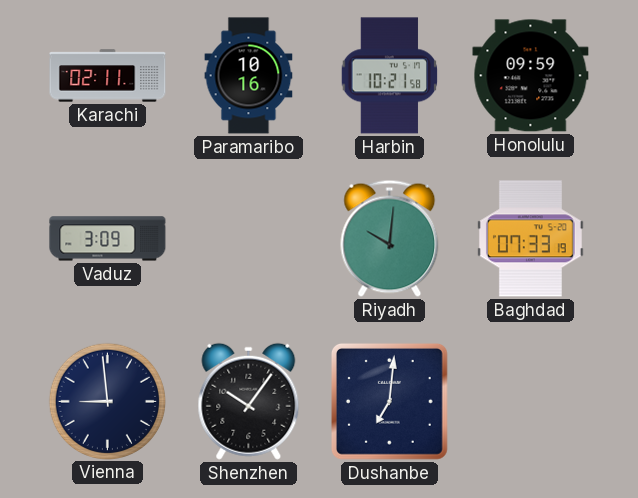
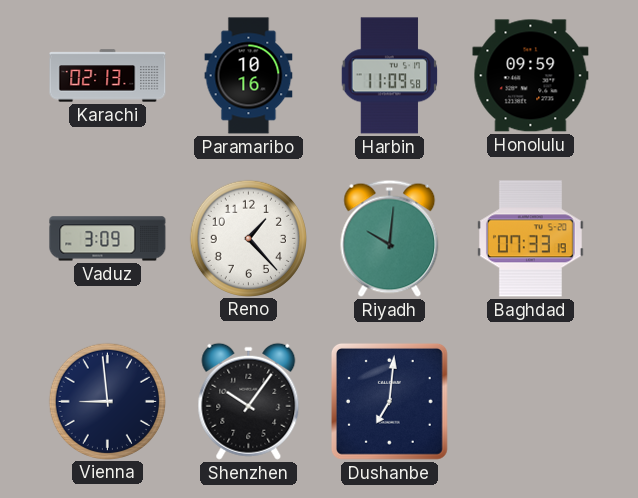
Karachi: 02:11 -> 02:13
Harbin: 10:21 -> 11:09
Reno: none -> 1:23
